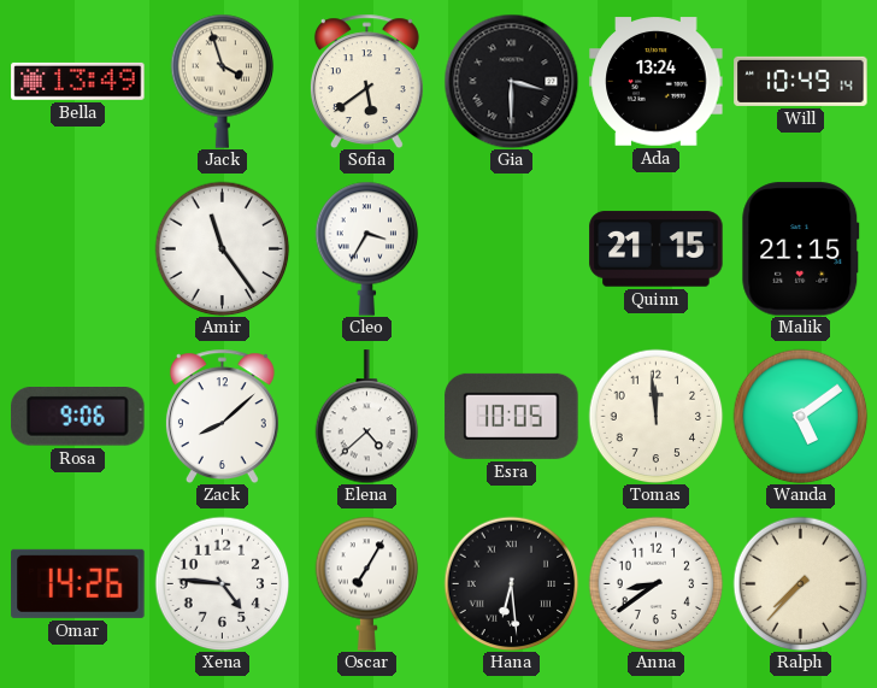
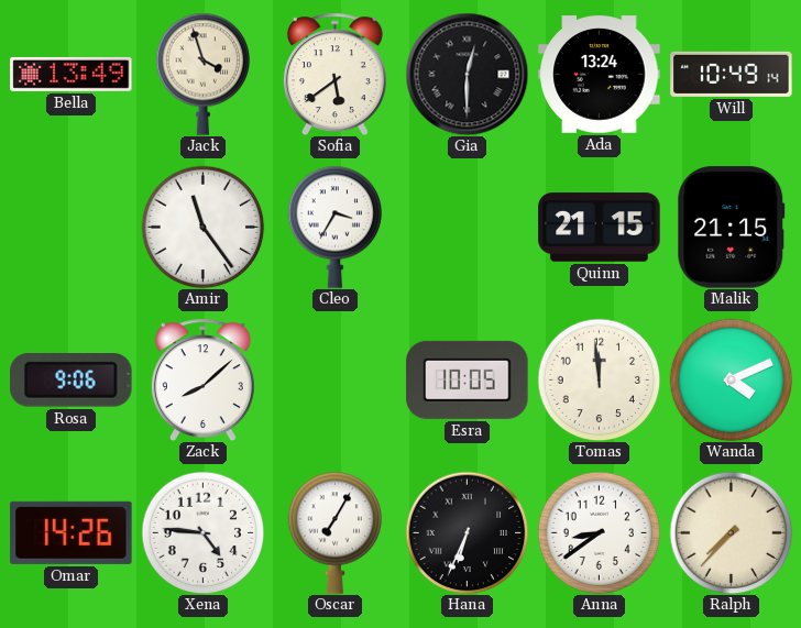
Gia: 3:30 -> 12:30
Elena: 4:38 -> none
Wanda: 5:09 -> 4:11
Hana: 6:29 -> 6:34
